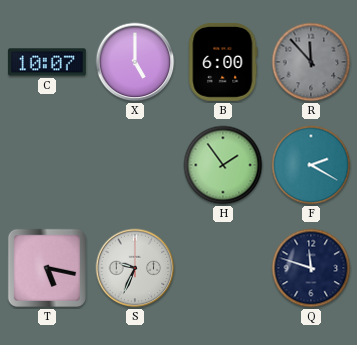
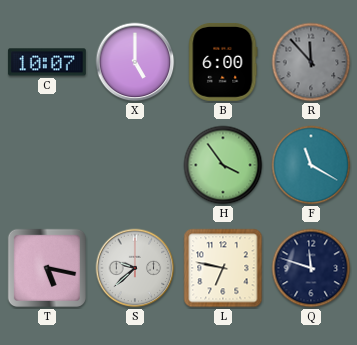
H: 1:54 -> 3:54
F: 2:20 -> 11:20
S: 9:34 -> 9:38
L: none -> 6:47
